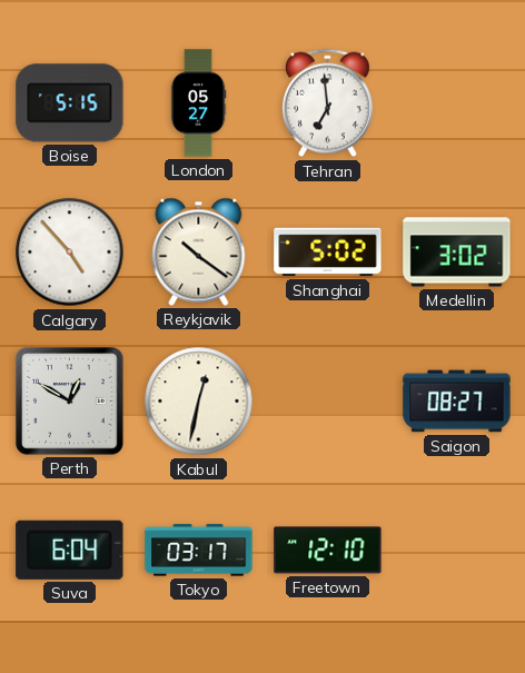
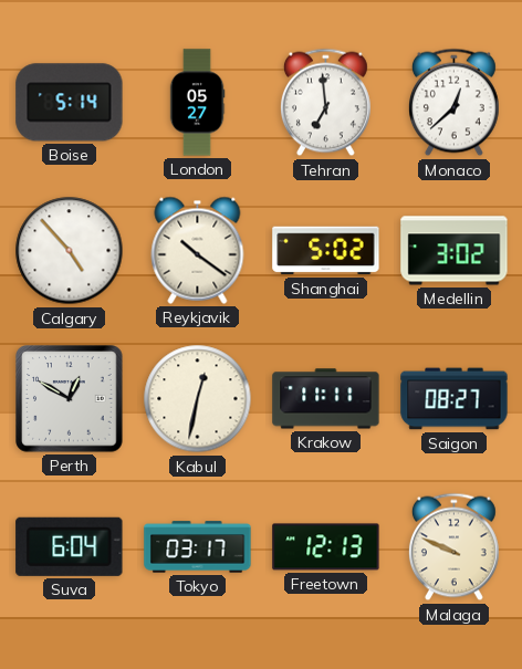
Boise: 5:15 -> 5:14
Monaco: none -> 12:38
Krakow: none -> 11:11
Freetown: 12:10 -> 12:13
Malaga: none -> 9:49
